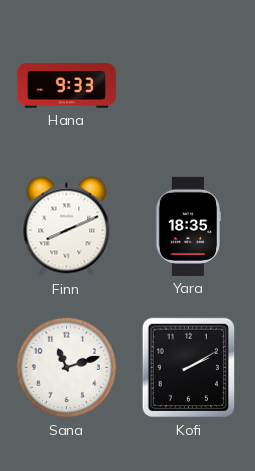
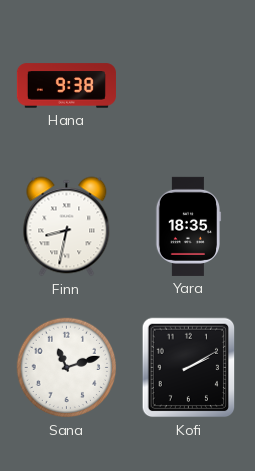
Hana: 9:33 -> 9:38
Finn: 8:11 -> 8:32
